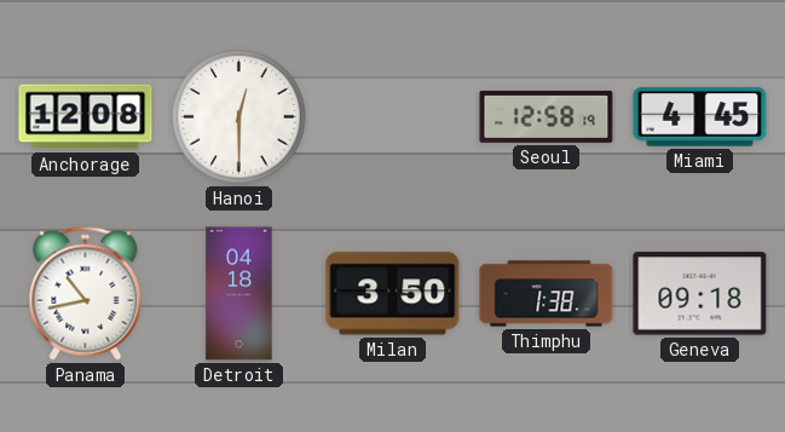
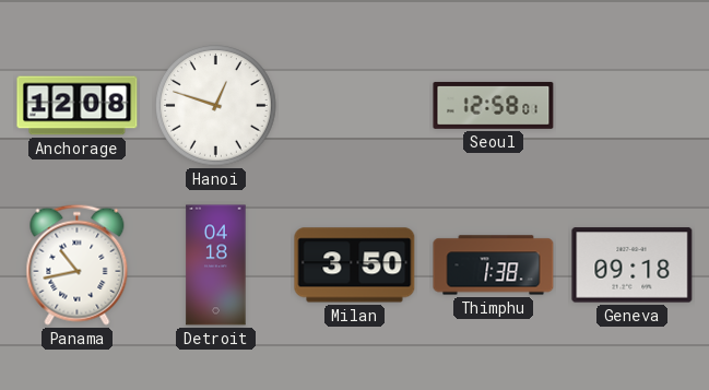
Hanoi: 12:30 -> 12:48
Seoul: 12:58:19 -> 12:58:01
Miami: 4:45 -> none
